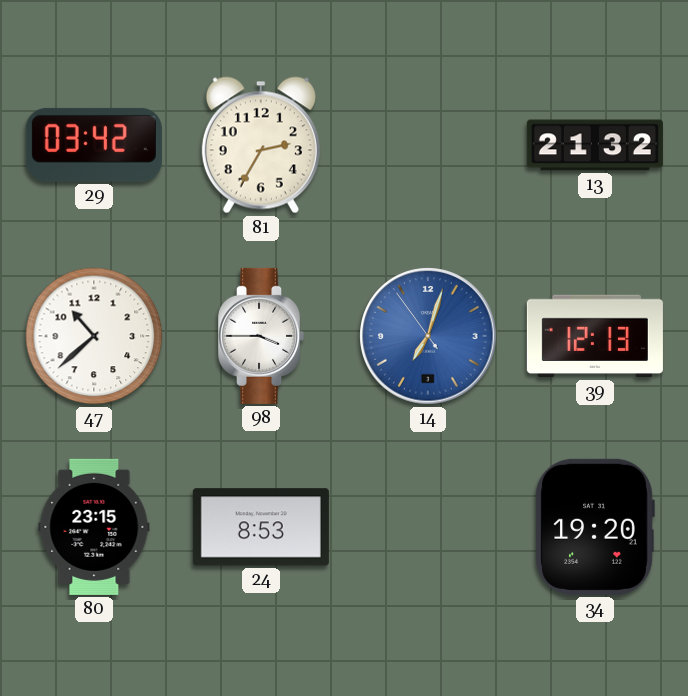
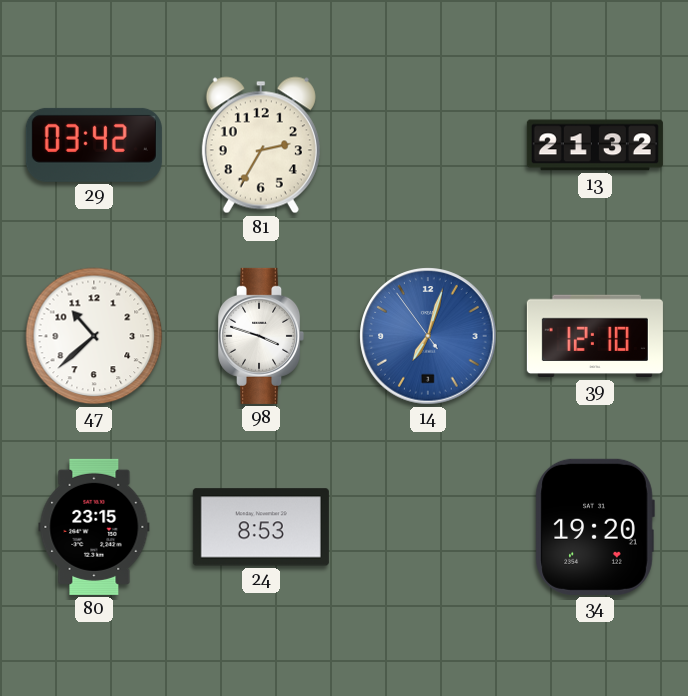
98: 3:45 -> 3:48
39: 12:13 -> 12:10
